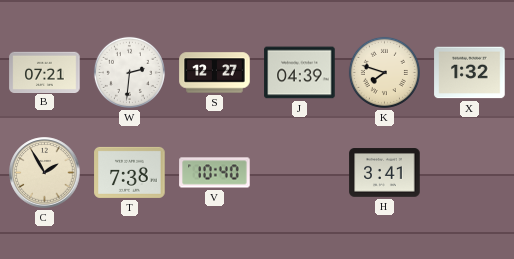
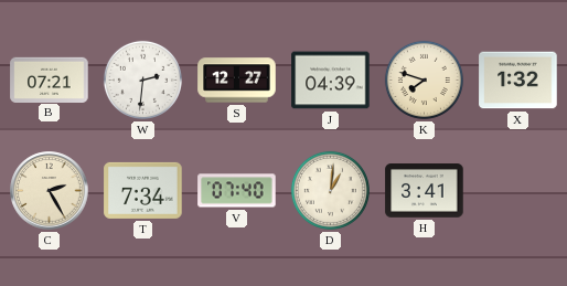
C: 1:55 -> 2:25
T: 7:38 -> 7:34
V: 10:40 -> 07:40
D: none -> 1:01
